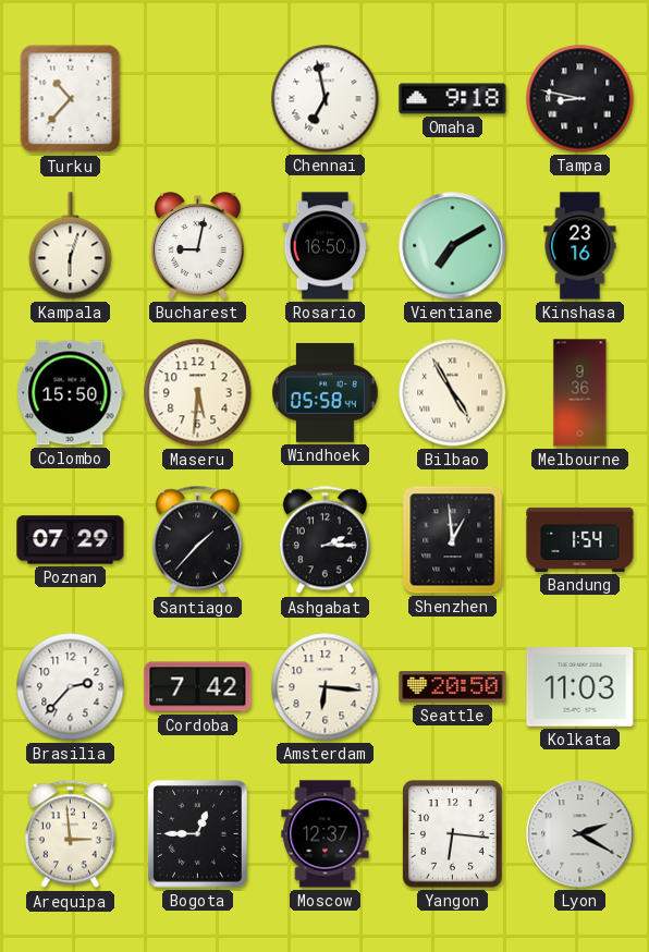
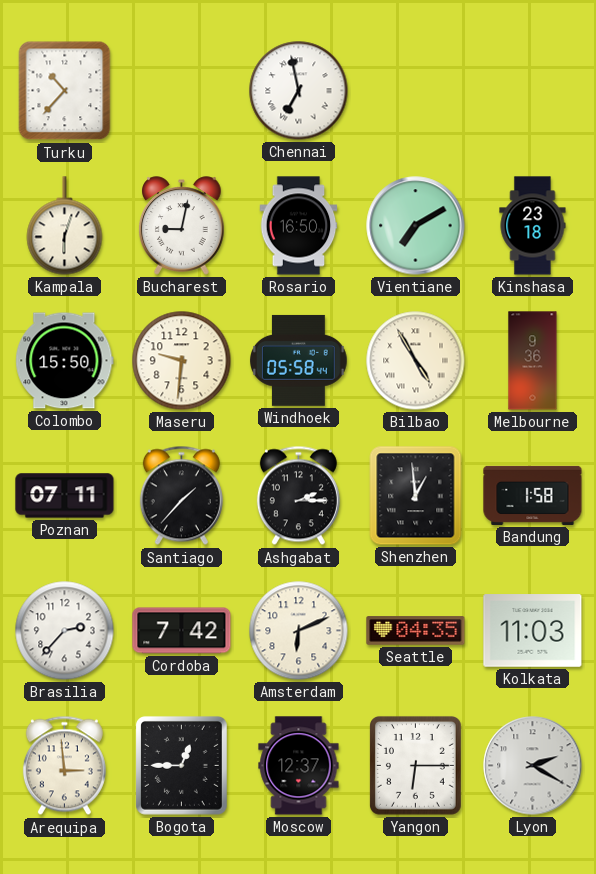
Omaha: 9:18 -> none
Tampa: 8:47 -> none
Kinshasa: 23:16 -> 23:18
Maseru: 5:31 -> 9:31
Poznan: 07:29 -> 07:11
Bandung: 1:54 -> 1:58
Amsterdam: 6:16 -> 6:11
Seattle: 20:50 -> 04:35
Yangon: 6:16 -> 6:15
